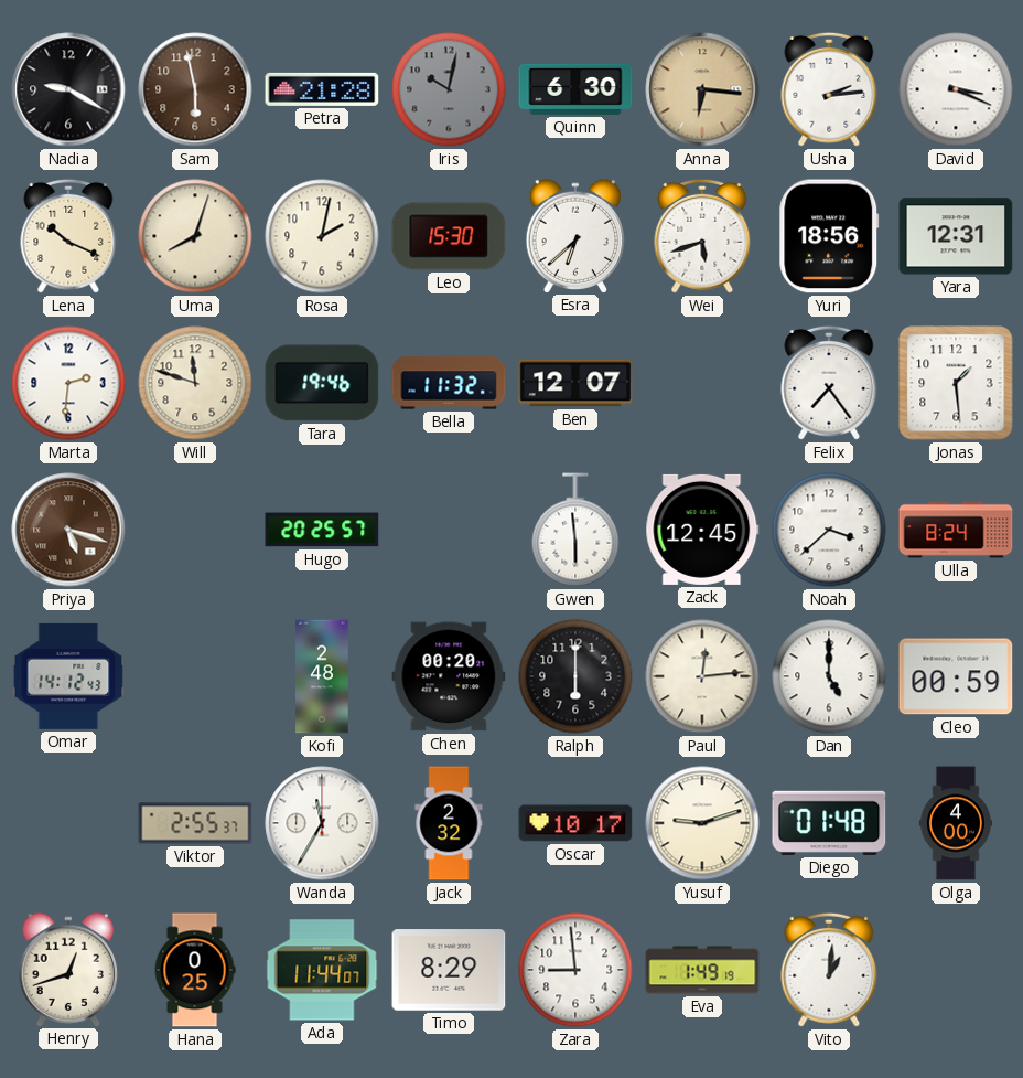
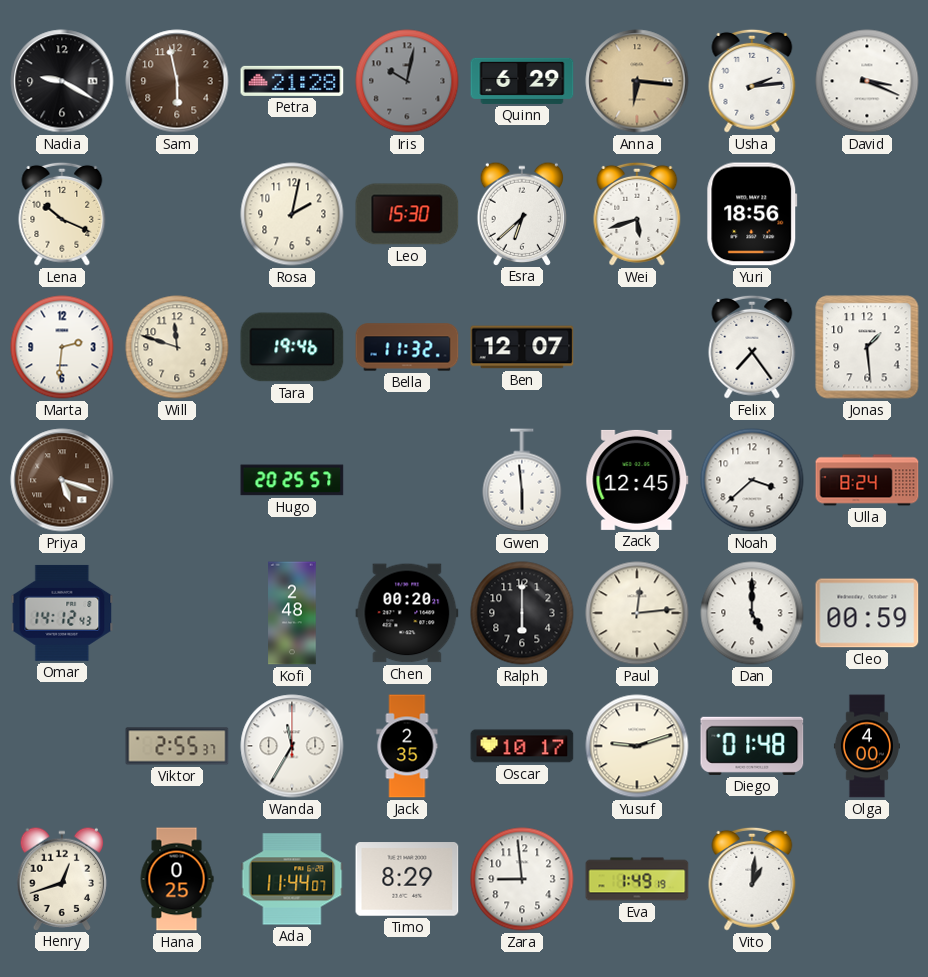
Quinn: 6:30 -> 6:29
Uma: 8:03 -> none
Yara: 12:31 -> none
Jack: 2:32 -> 2:35
